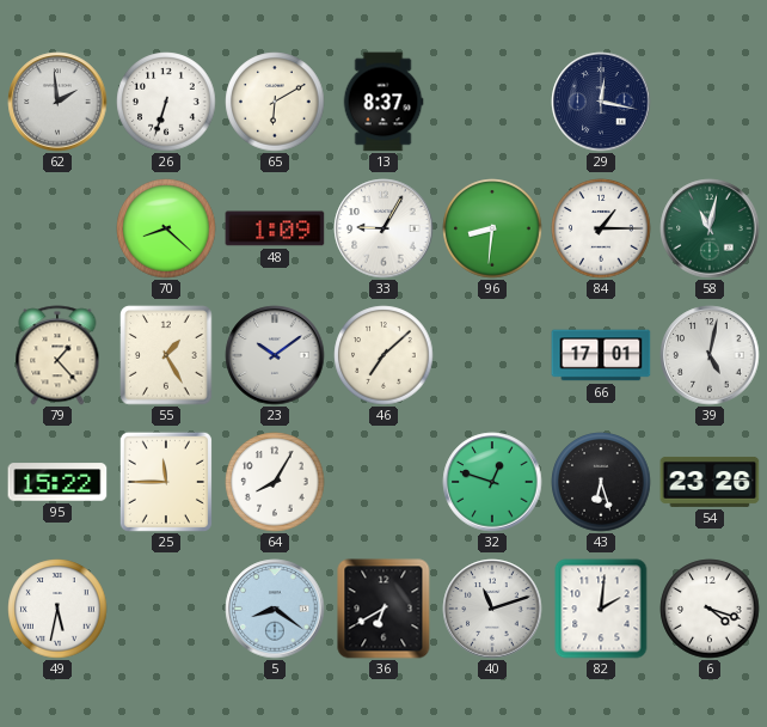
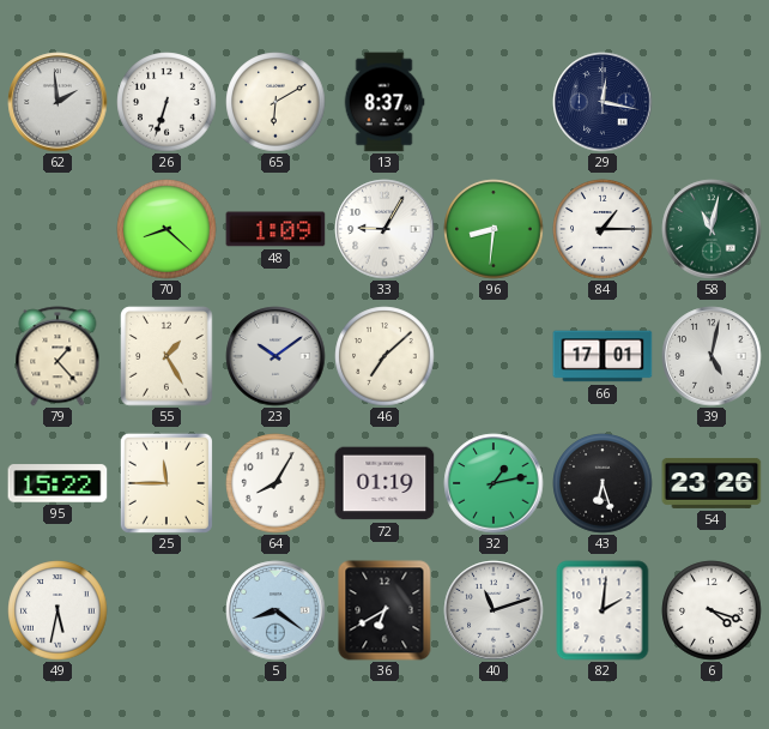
72: none -> 01:19
32: 12:48 -> 1:13
